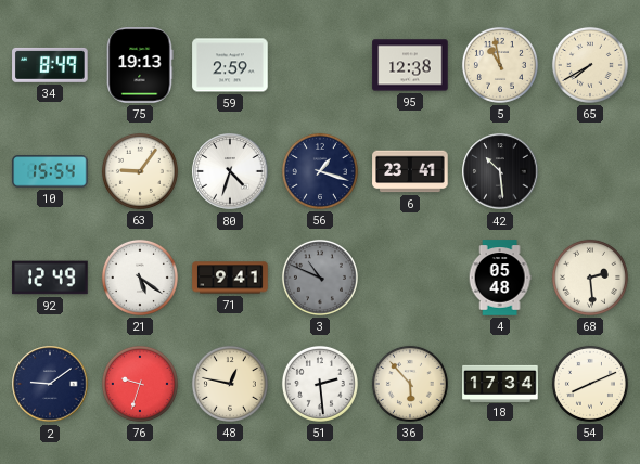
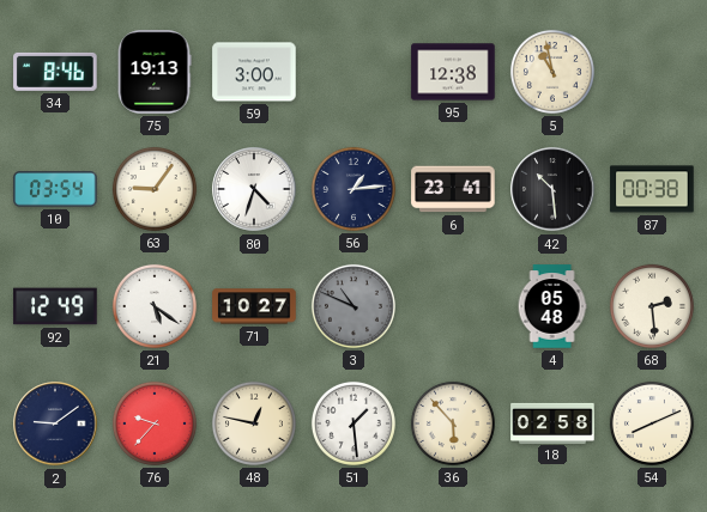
34: 8:49 -> 8:46
59: 2:59 -> 3:00
65: 7:40 -> none
10: 15:54 -> 03:54
56: 1:18 -> 1:14
87: none -> 00:38
71: 9:41 -> 10:27
76: 9:33 -> 9:37
51: 2:29 -> 1:29
18: 17:34 -> 02:58
